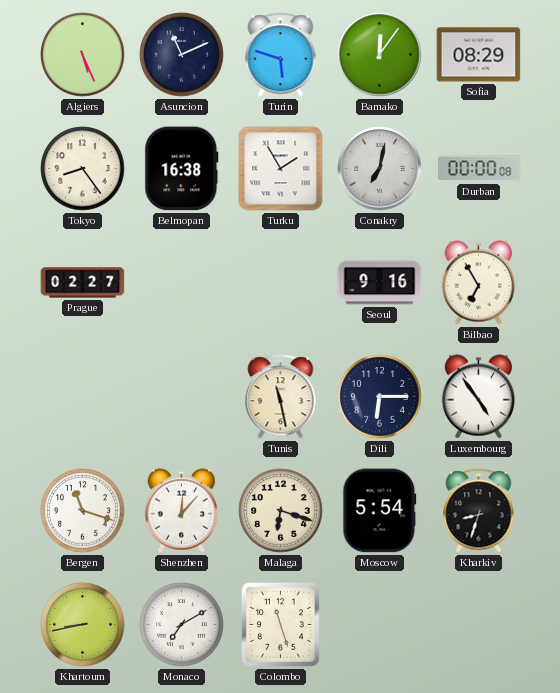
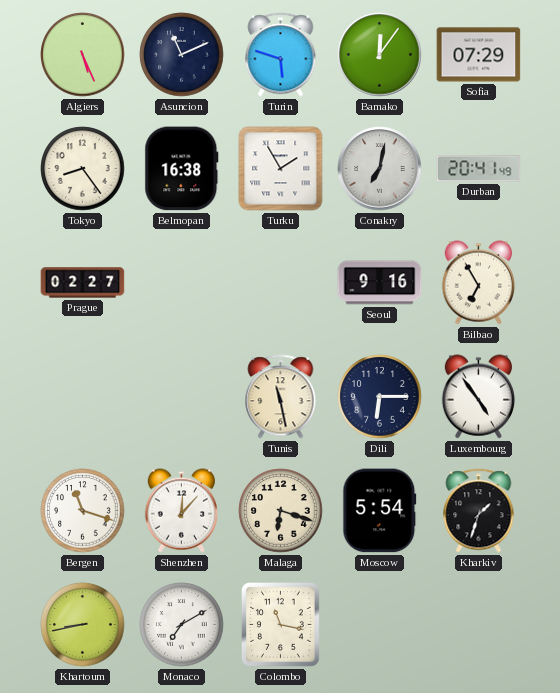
Sofia: 08:29 -> 07:29
Durban: 00:00 -> 20:41
Kharkiv: 8:33 -> 1:33
Colombo: 11:27 -> 11:17
